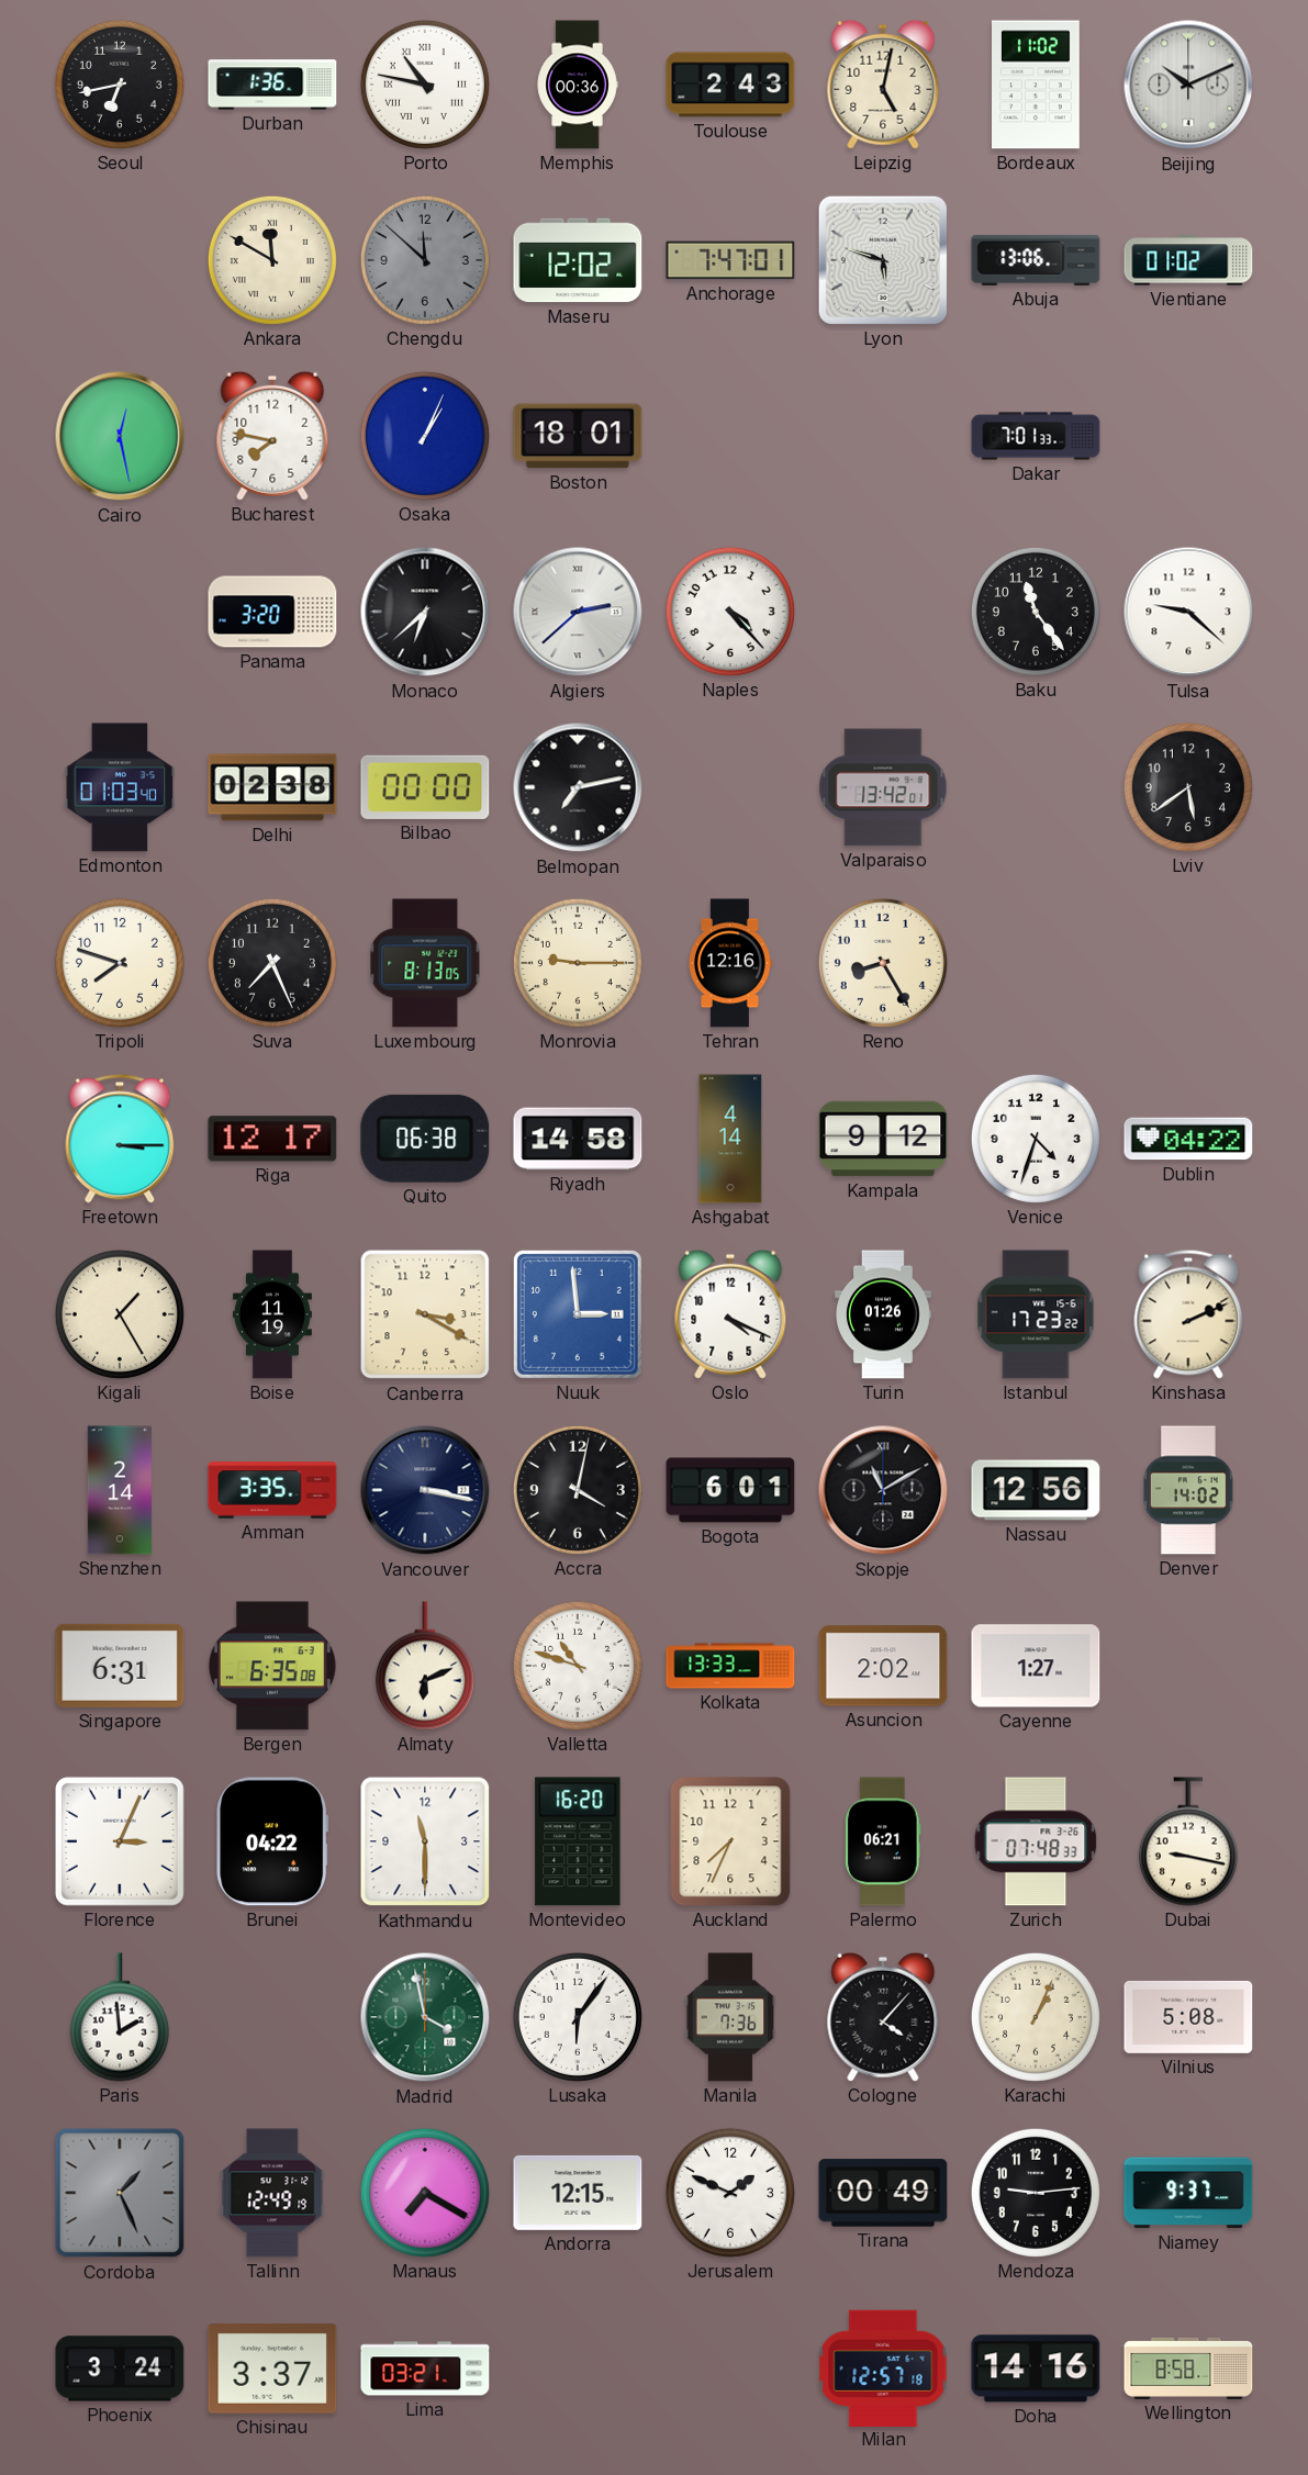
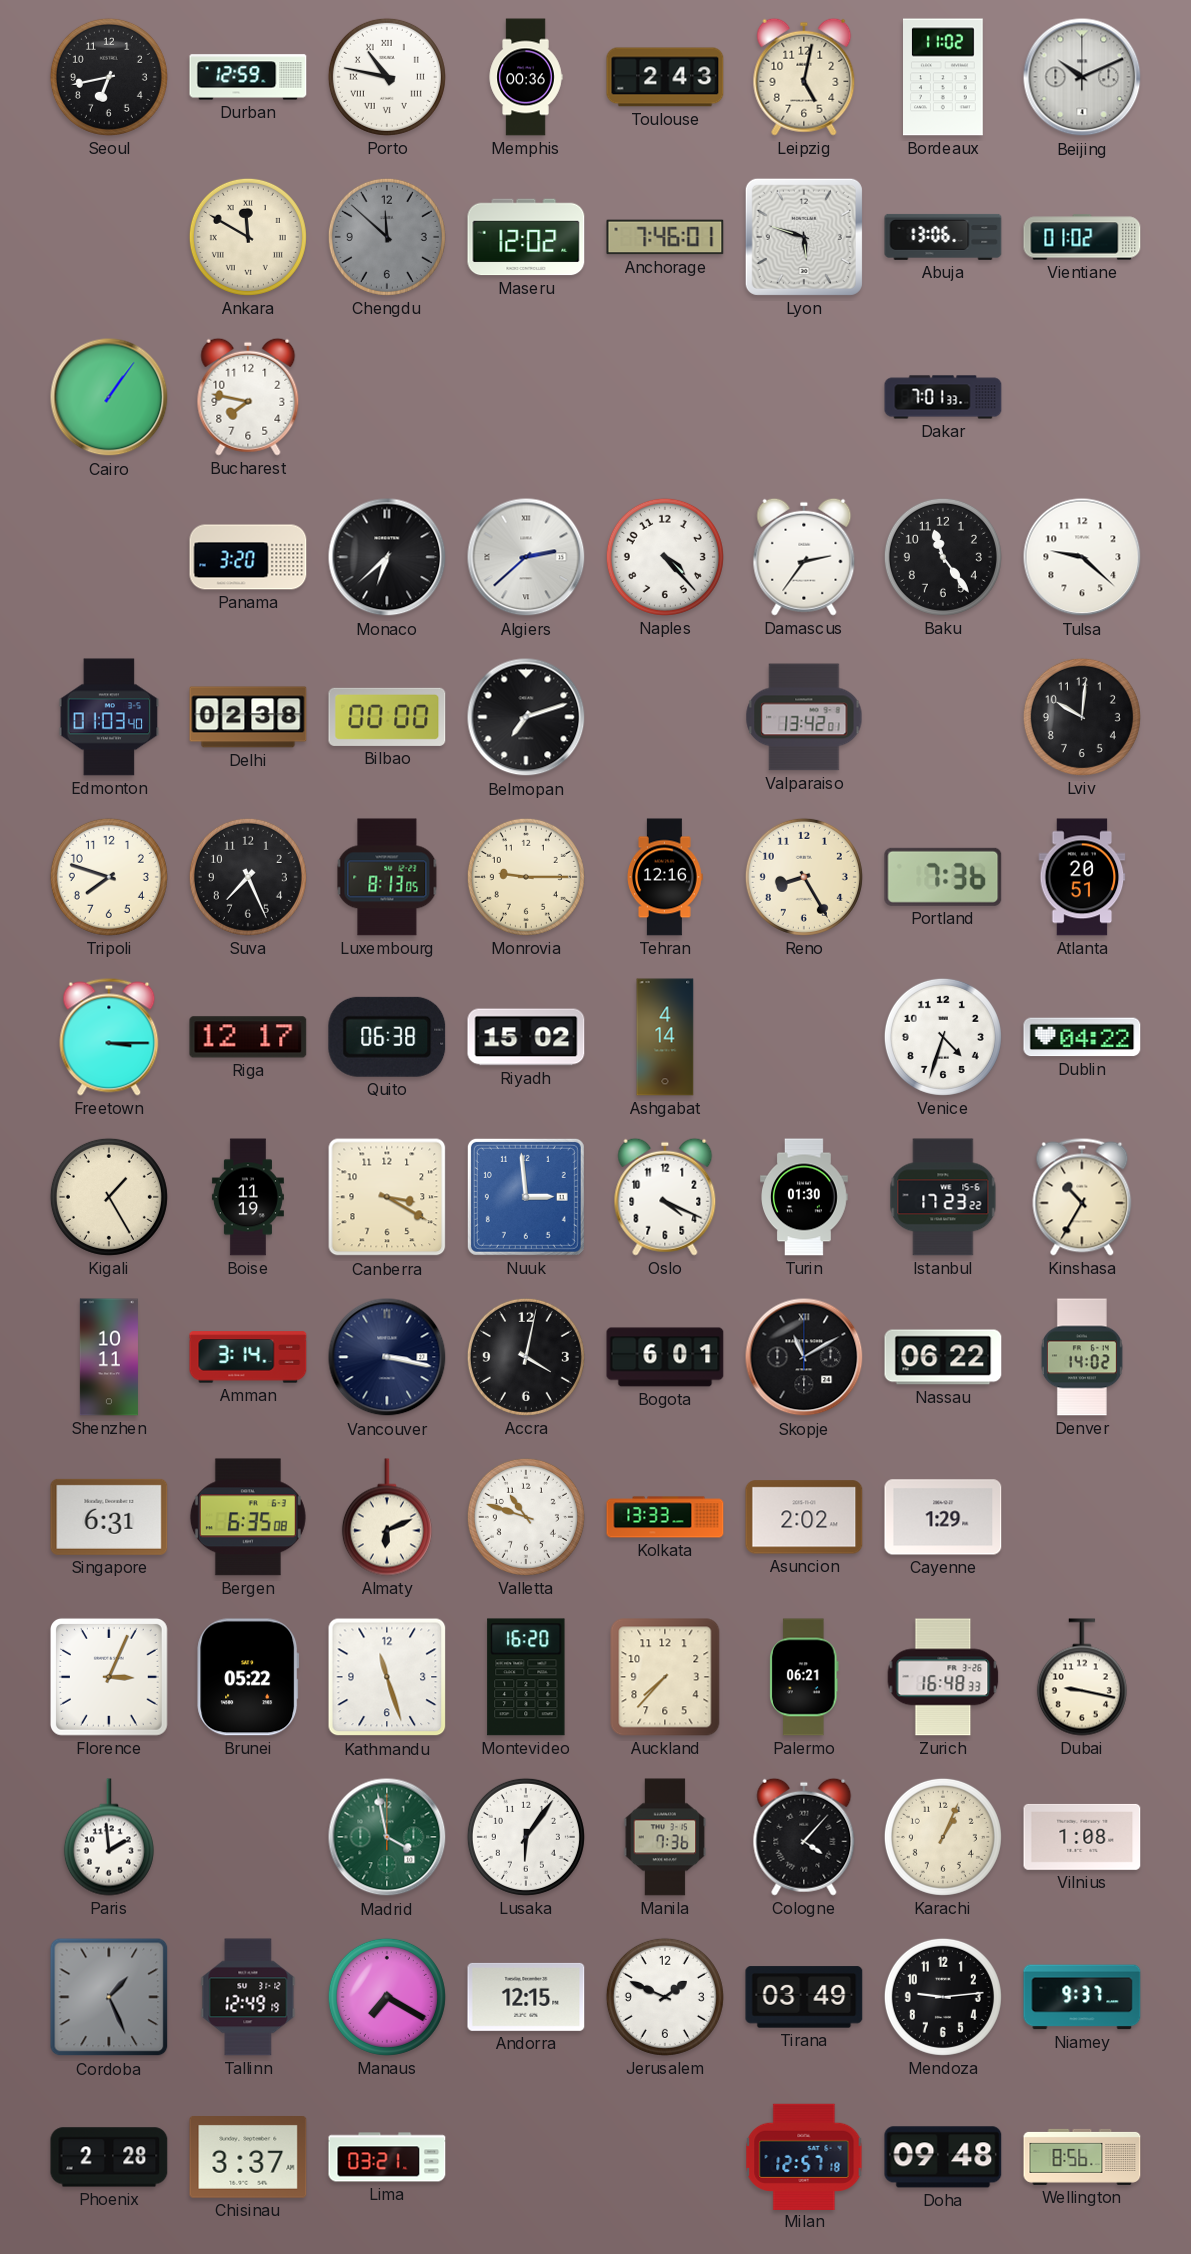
Durban: 1:36 -> 12:59
Anchorage: 7:47 -> 7:46
Cairo: 12:28 -> 1:06
Osaka: 1:04 -> none
Boston: 18:01 -> none
Damascus: none -> 2:36
Belmopan: 7:13 -> 7:12
Lviv: 5:39 -> 10:01
Portland: none -> 7:36
Atlanta: none -> 20:51
Riyadh: 14:58 -> 15:02
Kampala: 9:12 -> none
Turin: 01:26 -> 01:30
Kinshasa: 2:11 -> 10:35
Shenzhen: 2:14 -> 10:11
Amman: 3:35 -> 3:14
Nassau: 12:56 -> 06:22
Cayenne: 1:27 -> 1:29
Brunei: 04:22 -> 05:22
Kathmandu: 11:30 -> 11:27
Auckland: 7:34 -> 7:37
Zurich: 07:48 -> 16:48
Vilnius: 5:08 -> 1:08
Tirana: 00:49 -> 03:49
Phoenix: 3:24 -> 2:28
Doha: 14:16 -> 09:48
Wellington: 8:58 -> 8:56
